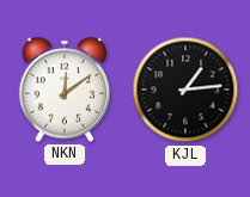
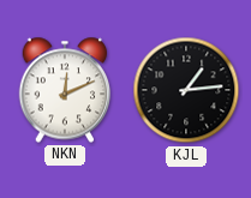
NKN: 12:09 -> 12:11
